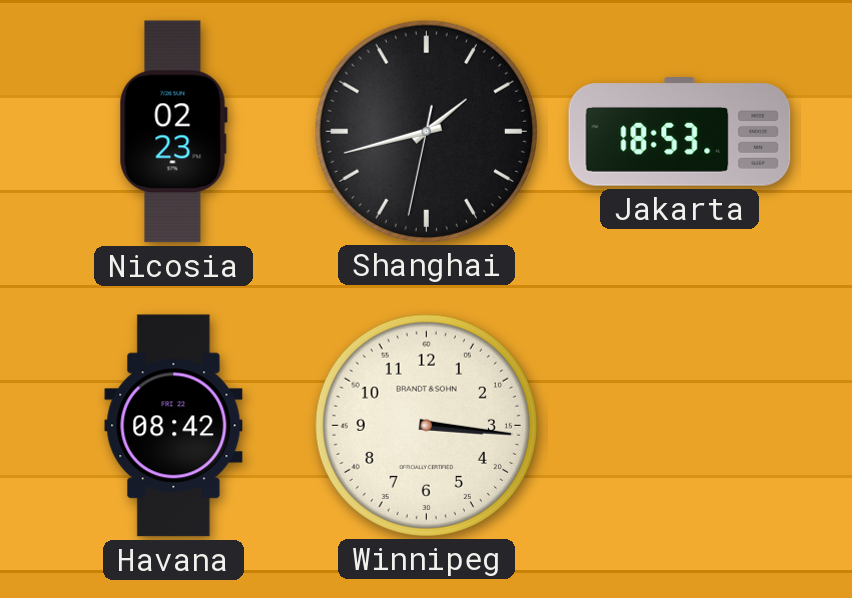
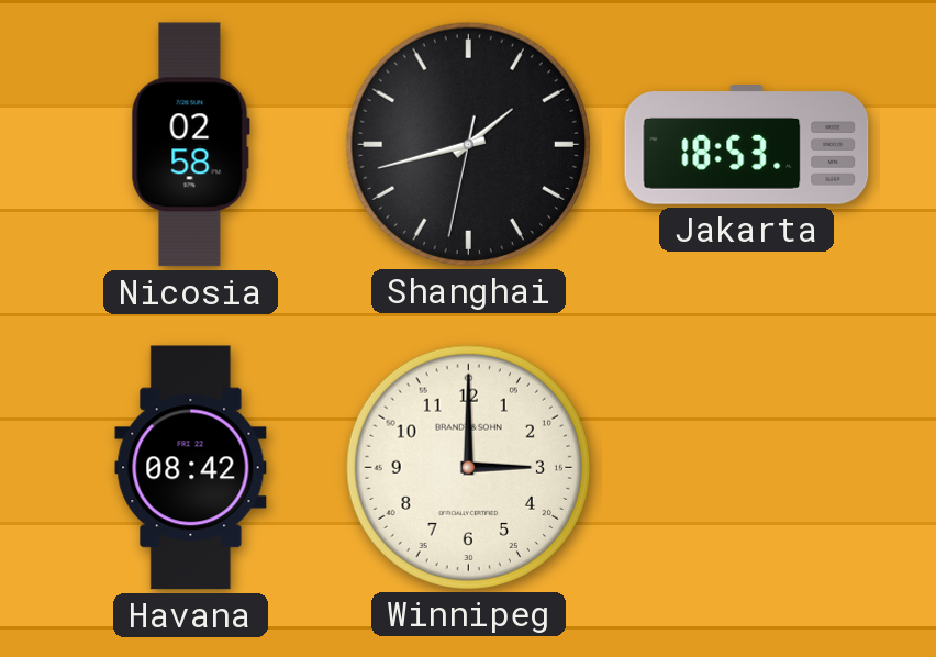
Nicosia: 02:23 -> 02:58
Winnipeg: 3:16 -> 3:00
